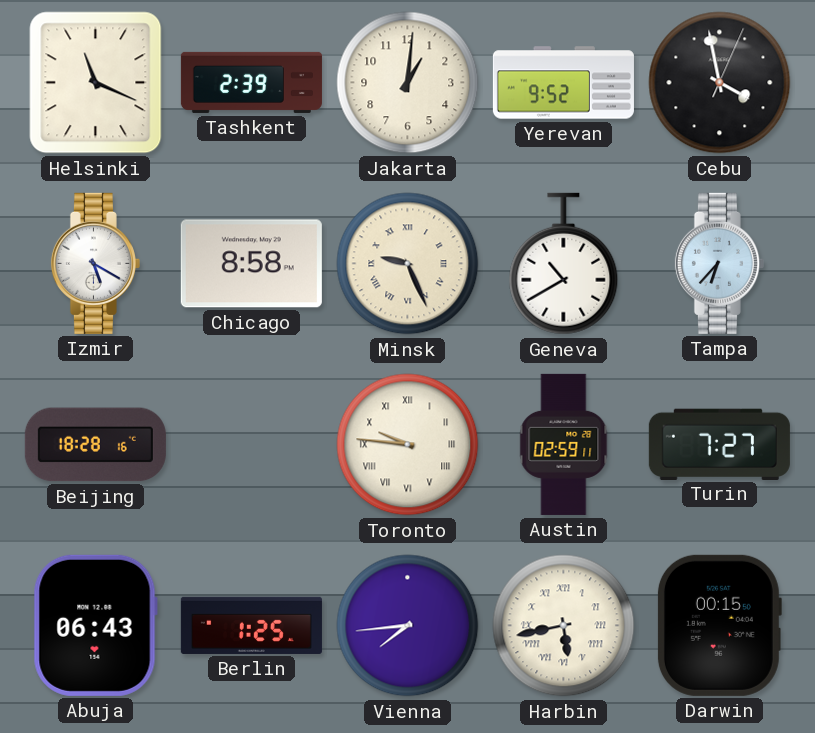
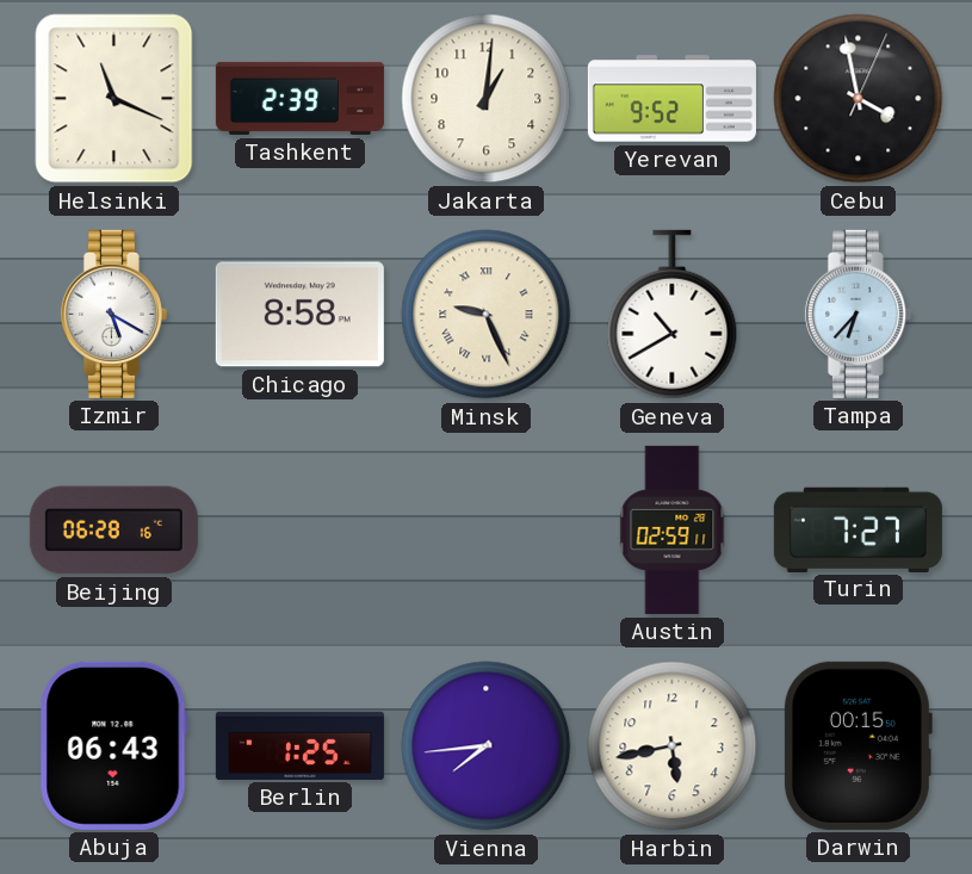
Beijing: 18:28 -> 06:28
Toronto: 9:46 -> none
Harbin numerals: Roman -> Arabic
